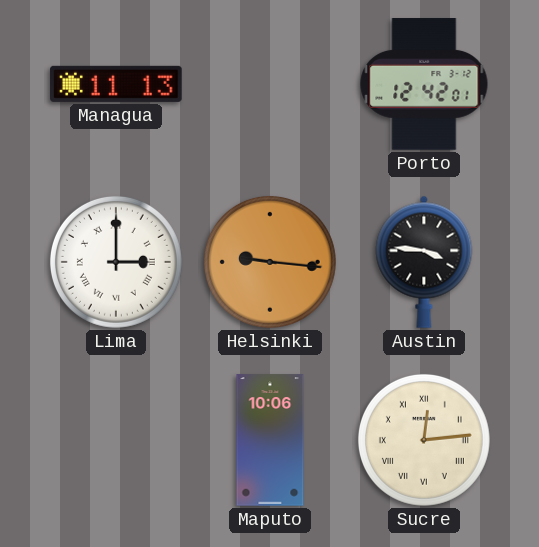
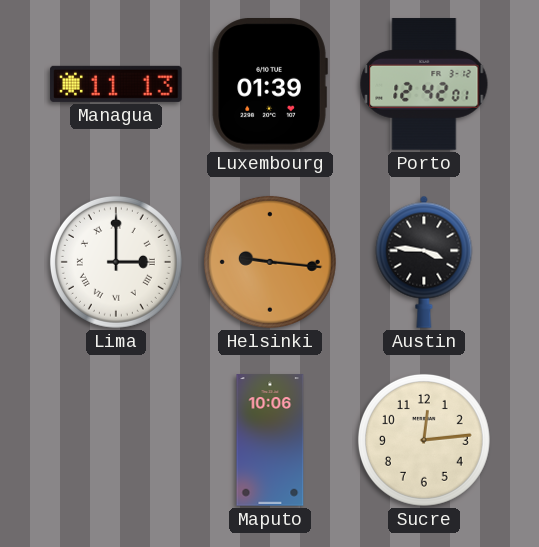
Luxembourg: none -> 01:39
Sucre numerals: Roman -> Arabic
